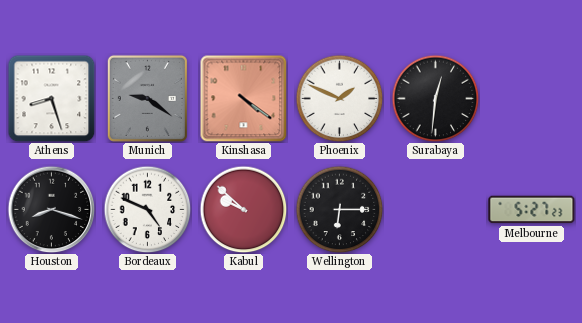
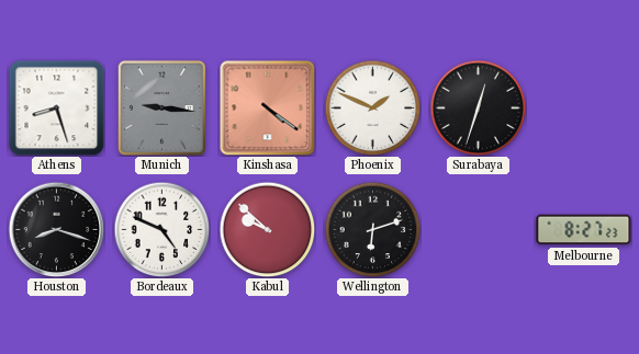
Munich: 9:21 -> 9:16
Surabaya: 12:31 -> 12:33
Wellington: 6:15 -> 6:12
Melbourne: 5:27 -> 8:27
